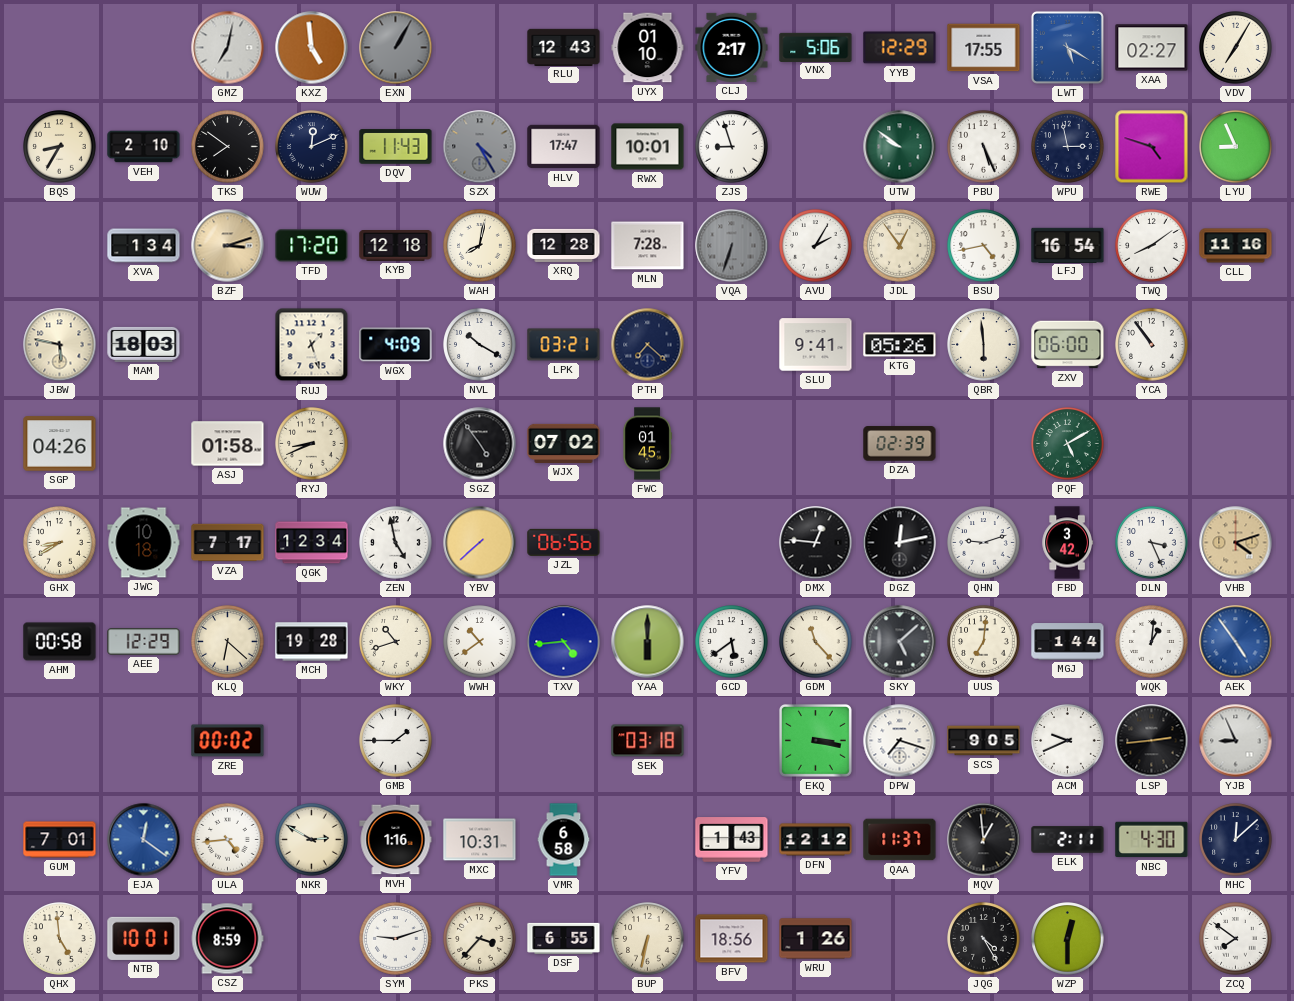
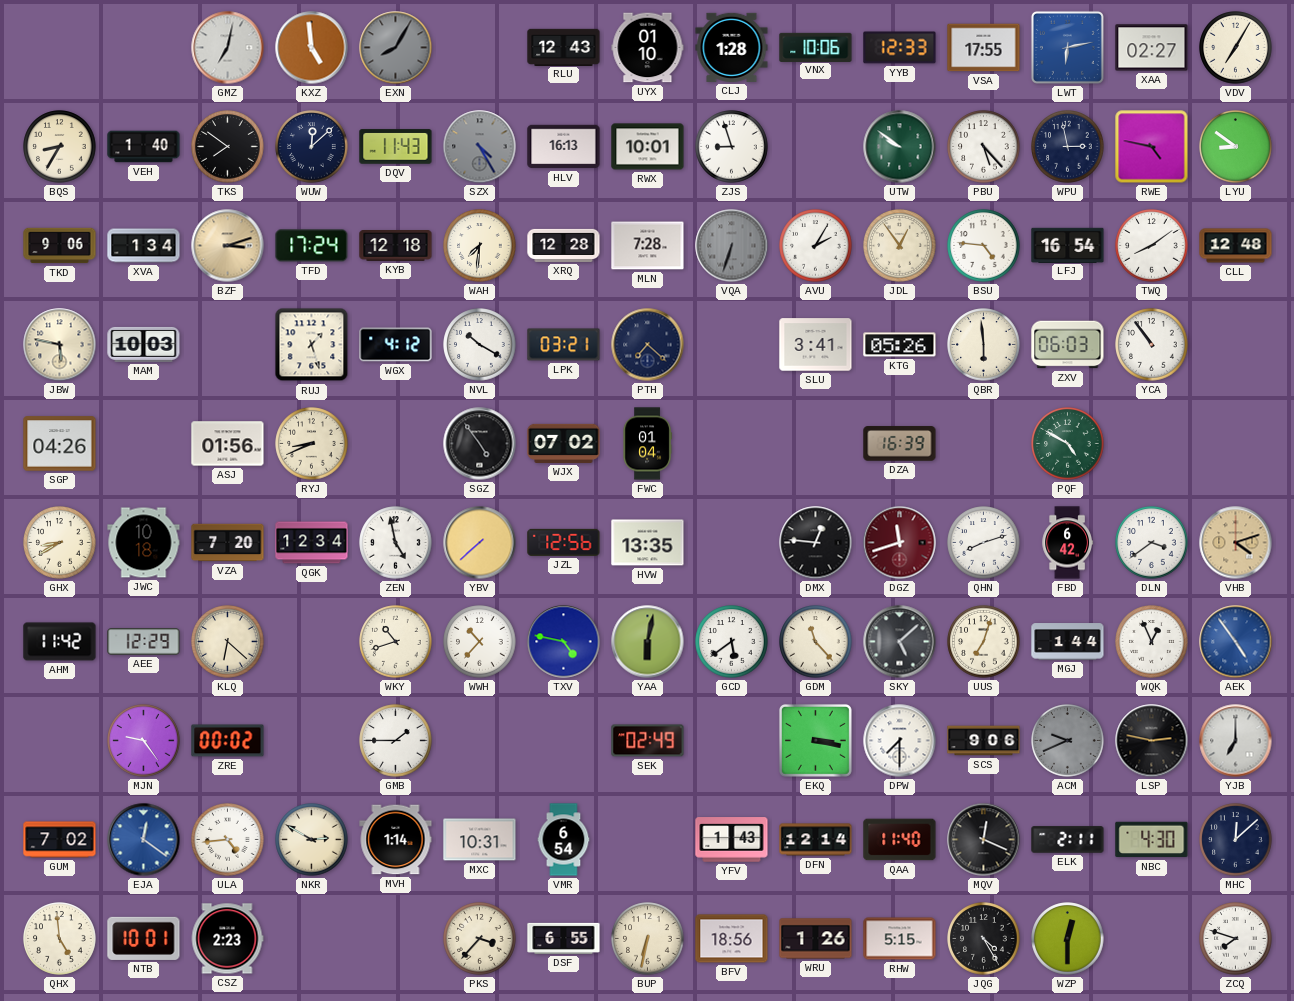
EXN: 1:05 -> 8:05
CLJ: 2:17 -> 1:28
VNX: 5:06 -> 10:06
YYB: 12:29 -> 12:33
LWT: 5:20 -> 6:13
VEH: 2:10 -> 1:40
WUW: 12:11 -> 12:08
HLV: 17:47 -> 16:13
PBU: 5:26 -> 5:23
RWE: 4:48 -> 4:47
LYU: 8:56 -> 8:51
TKD: none -> 9:06
TFD: 17:20 -> 17:24
WAH: 8:02 -> 7:31
BSU: 4:43 -> 4:46
CLL: 11:16 -> 12:48
MAM: 18:03 -> 10:03
WGX: 4:09 -> 4:12
SLU: 9:41 -> 3:41
ZXV: 06:00 -> 06:03
ASJ: 01:58 -> 01:56
FWC: 01:45 -> 01:04
DZA: 02:39 -> 16:39
PQF: 5:10 -> 4:50
VZA: 7:17 -> 7:20
JZL: 06:56 -> 12:56
HVW: none -> 13:35
DGZ: 12:13 -> 11:42
DGZ dial: black -> burgundy
QHN: 9:12 -> 8:12
FBD: 3:42 -> 6:42
DLN: 3:26 -> 3:39
AHM: 00:58 -> 11:42
MCH: 19:28 -> none
WWH: 10:39 -> 10:37
TXV: 4:44 -> 4:47
YAA: 6:00 -> 6:02
UUS: 7:01 -> 7:03
WQK: 1:01 -> 12:56
MJN: none -> 9:24
SEK: 03:18 -> 02:49
DPW: 7:18 -> 7:30
SCS: 9:05 -> 9:06
ACM dial: white -> grey
LSP: 2:44 -> 2:47
YJB: 8:56 -> 7:00
GUM: 7:01 -> 7:02
MVH: 1:16 -> 1:14
VMR: 6:58 -> 6:54
DFN: 12:12 -> 12:14
QAA: 11:37 -> 11:40
MQV: 12:59 -> 12:19
CSZ: 8:59 -> 2:23
SYM: 9:12 -> none
RHW: none -> 5:15
ZCQ: 7:51 -> 7:48
